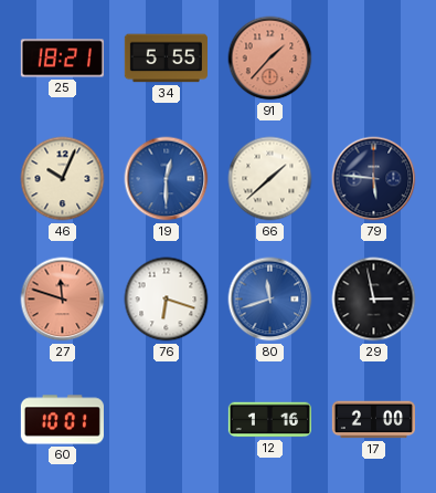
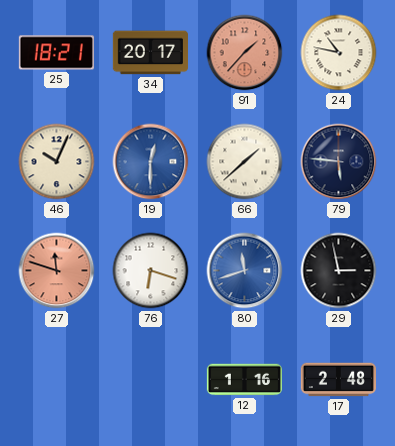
34: 5:55 -> 20:17
24: none -> 10:47
60: 10:01 -> none
17: 2:00 -> 2:48
